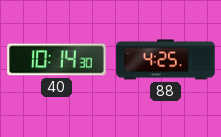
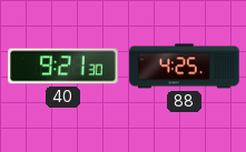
40: 10:14 -> 9:21
